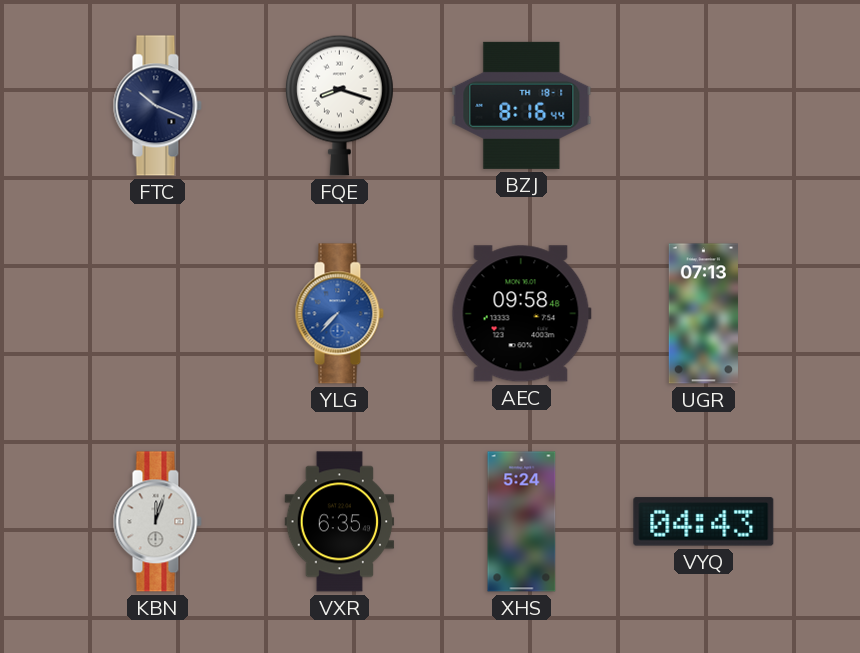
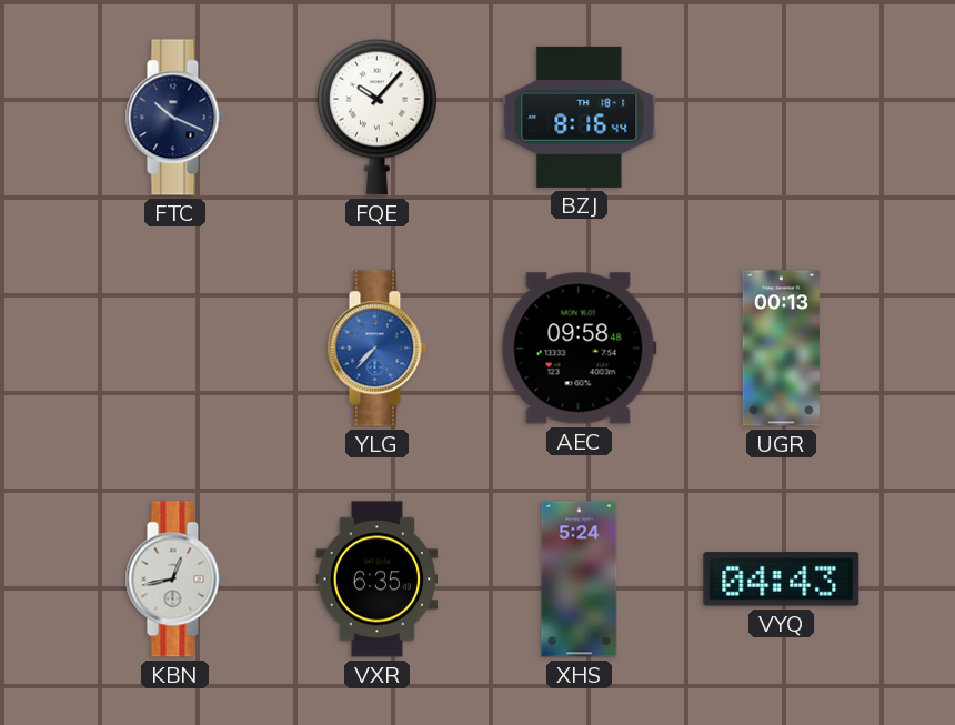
FQE: 8:18 -> 10:07
UGR: 07:13 -> 00:13
KBN: 12:03 -> 12:43
